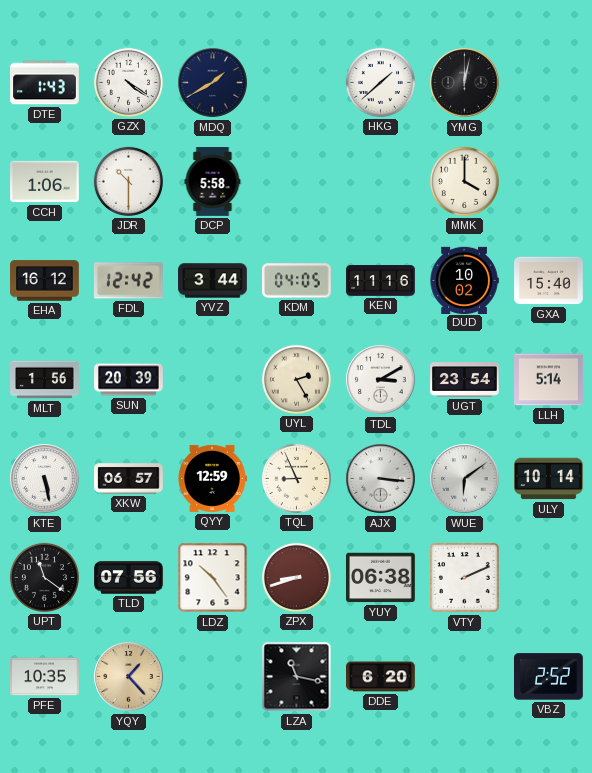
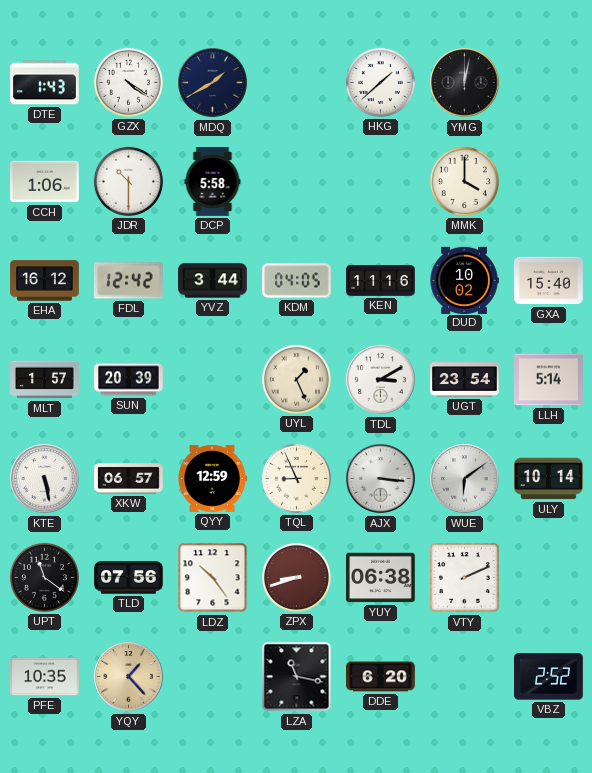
MLT: 1:56 -> 1:57
UYL: 2:25 -> 1:26
